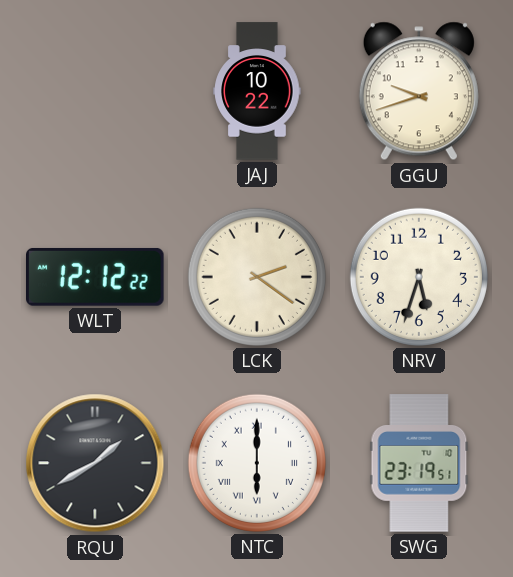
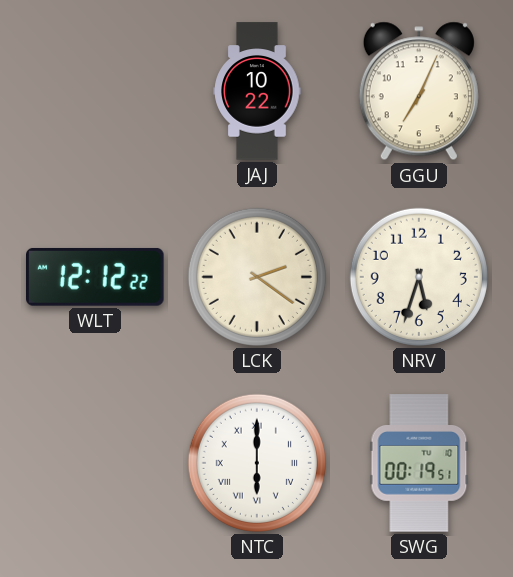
GGU: 9:42 -> 7:04
RQU: 1:40 -> none
SWG: 23:19 -> 00:19
